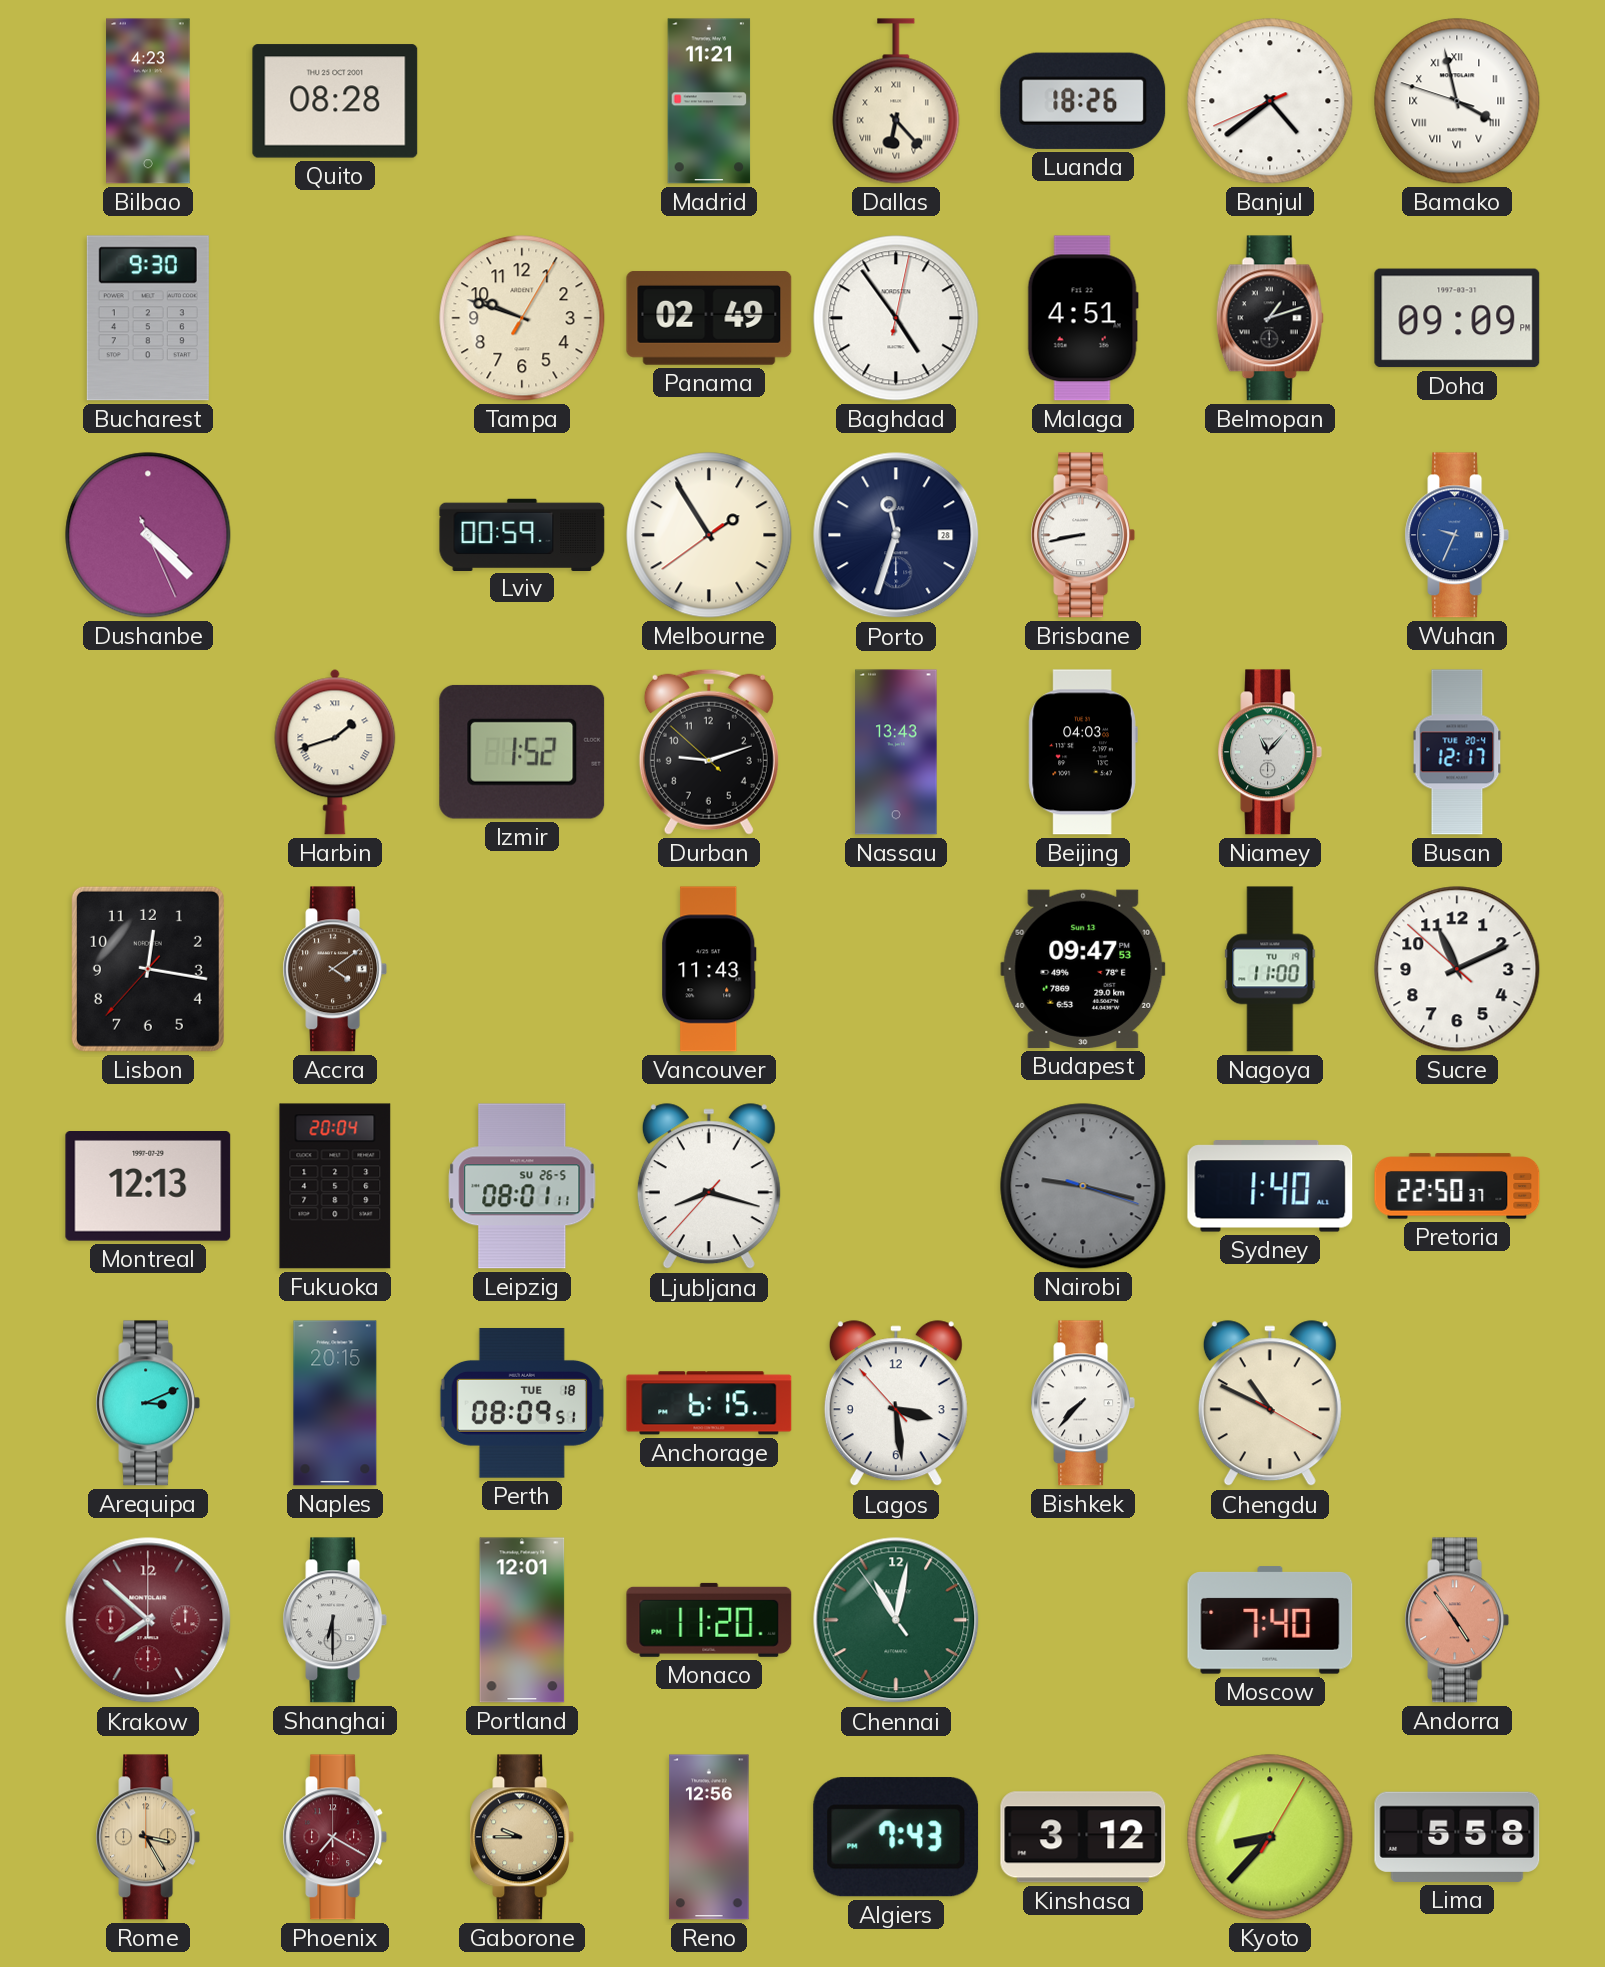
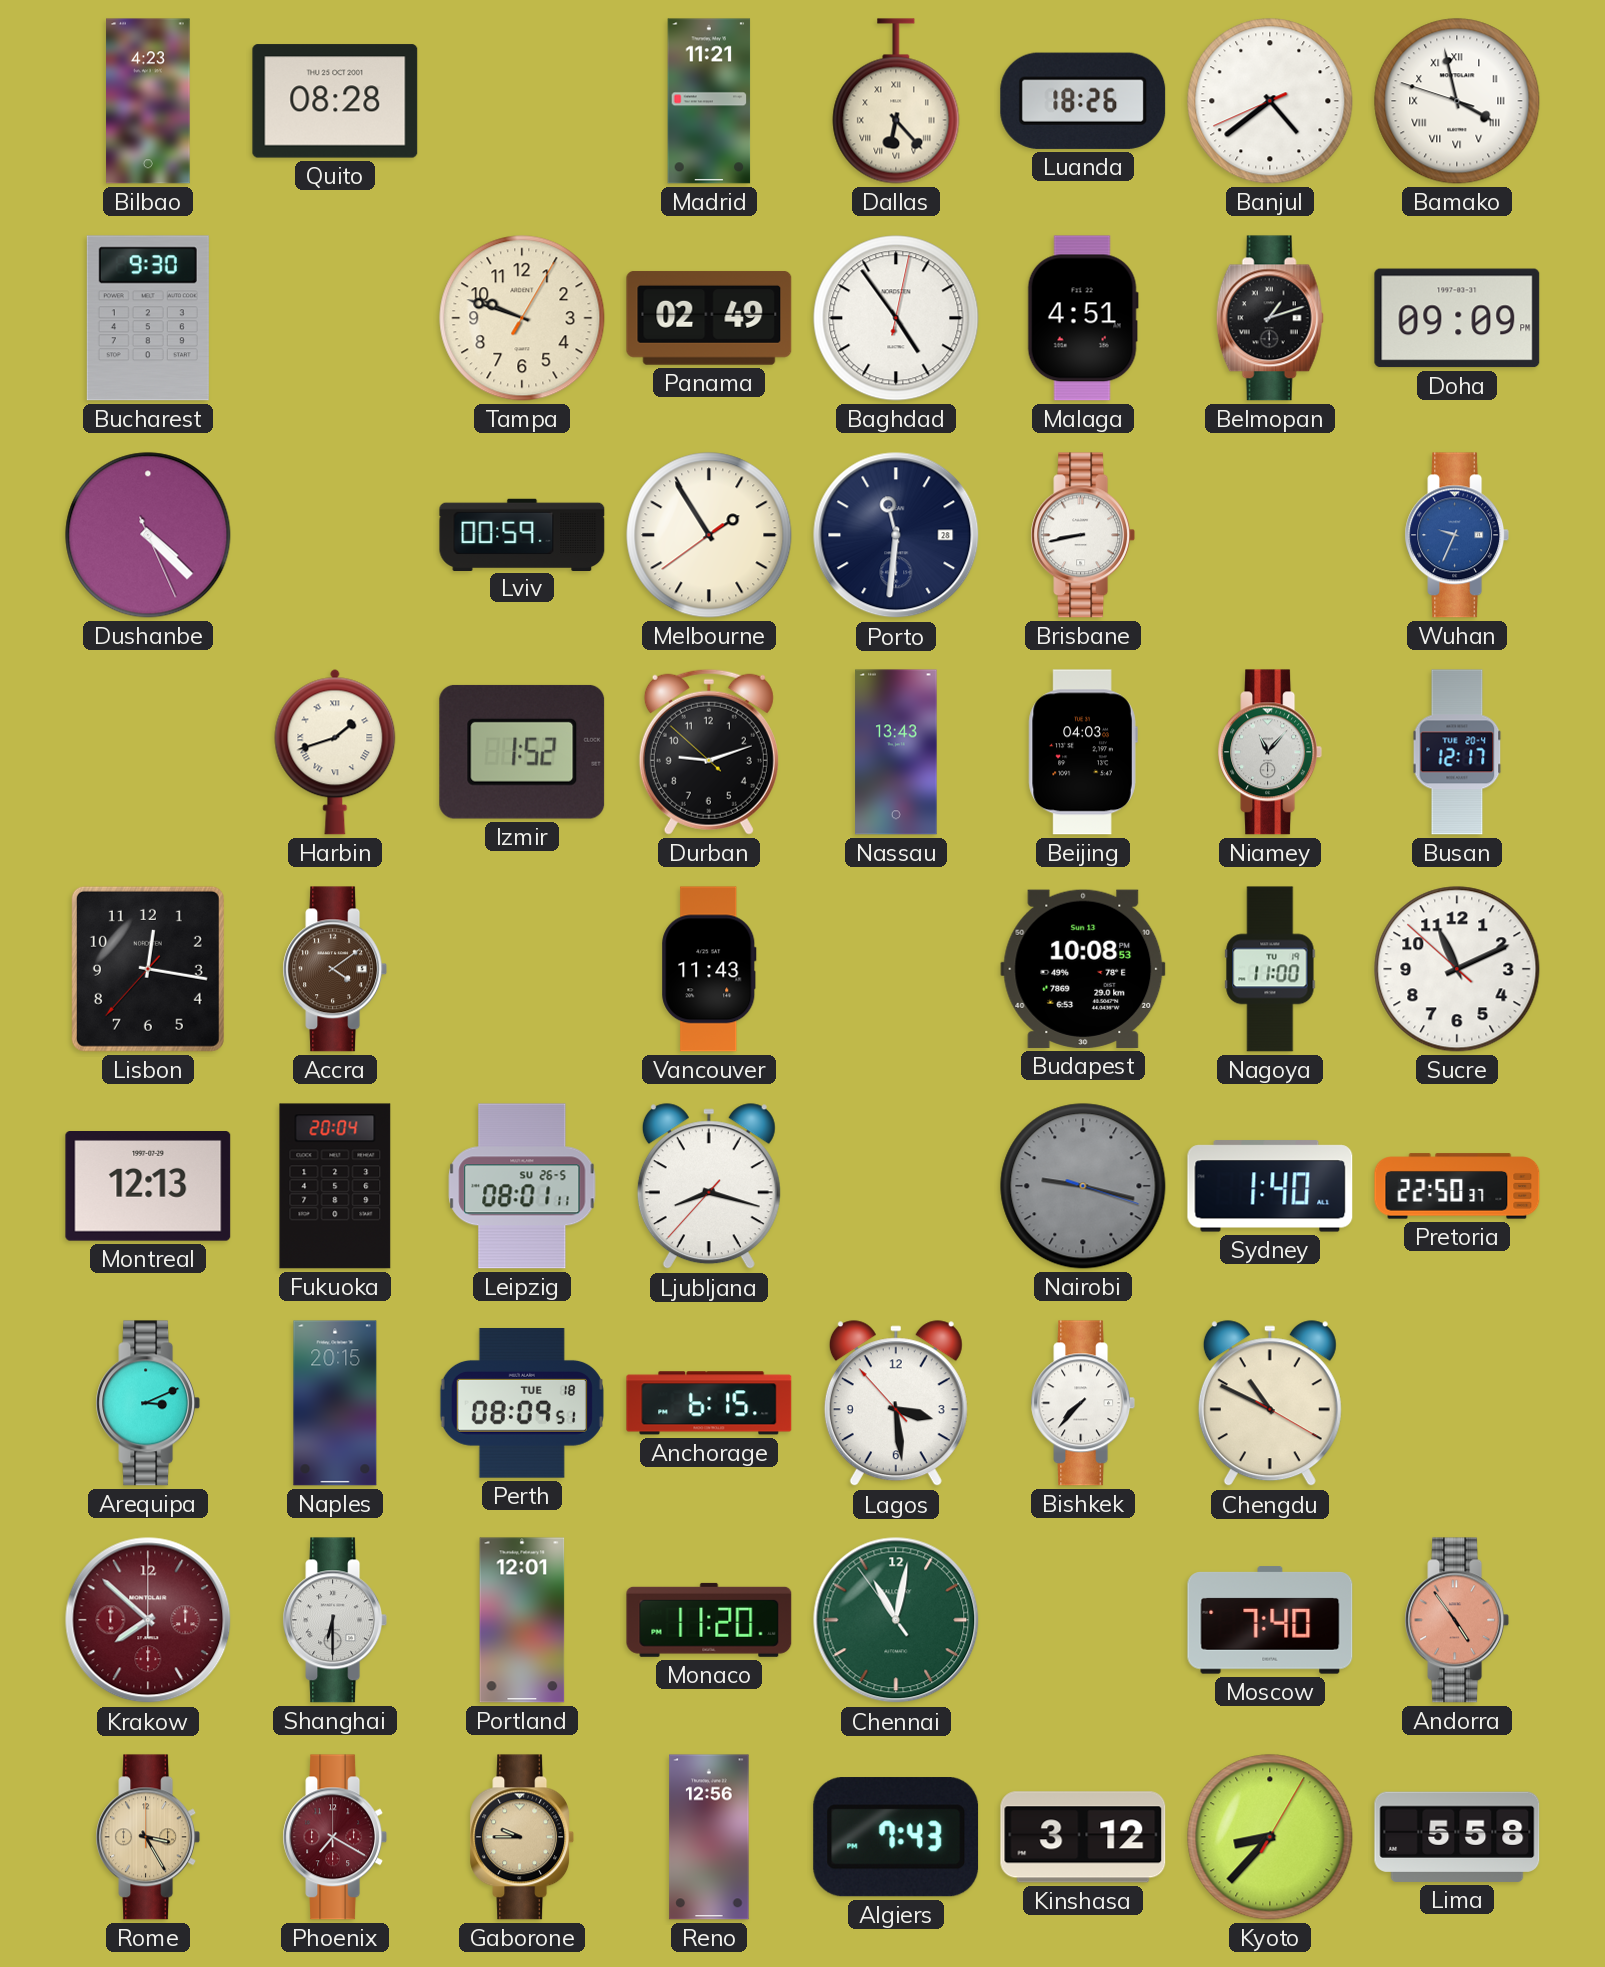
Porto: 11:33 -> 11:31
Budapest: 09:47 -> 10:08
